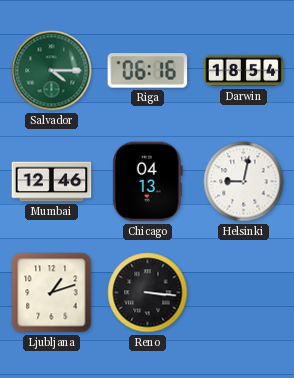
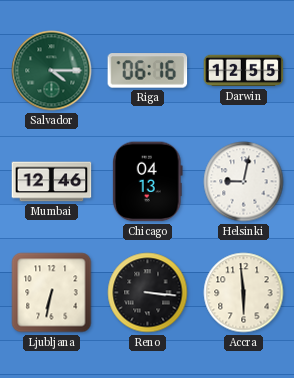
Darwin: 18:54 -> 12:55
Ljubljana: 1:12 -> 6:32
Accra: none -> 5:59
